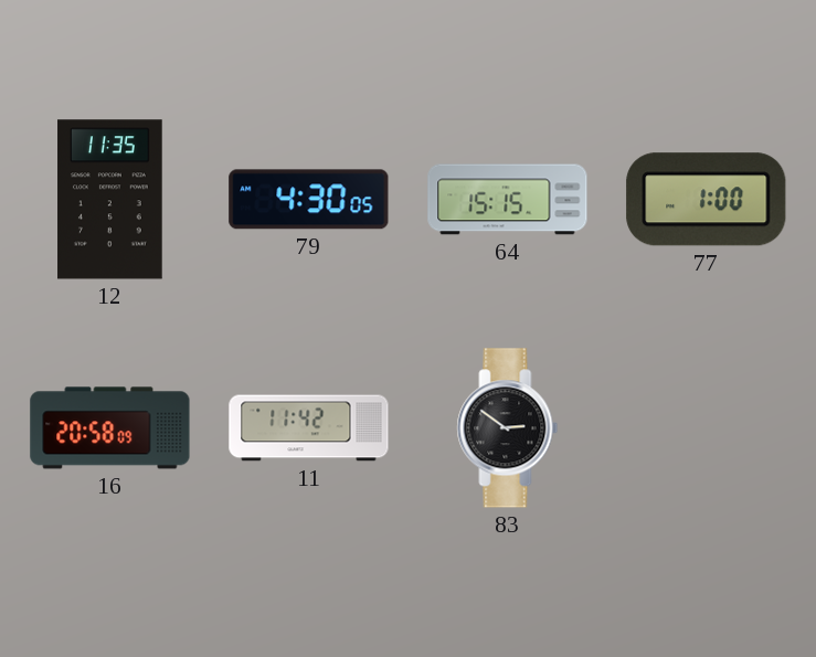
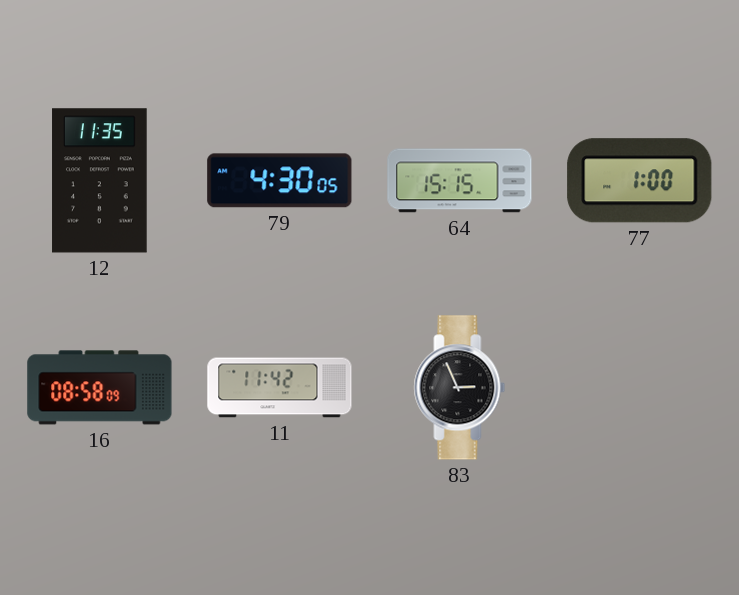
16: 20:58 -> 08:58
83: 2:51 -> 2:56
